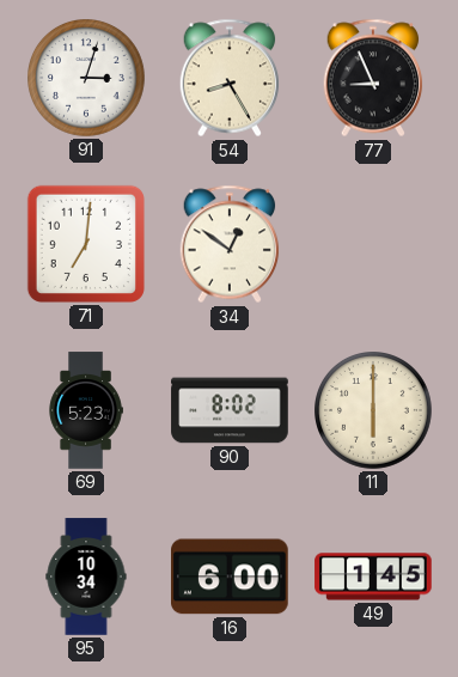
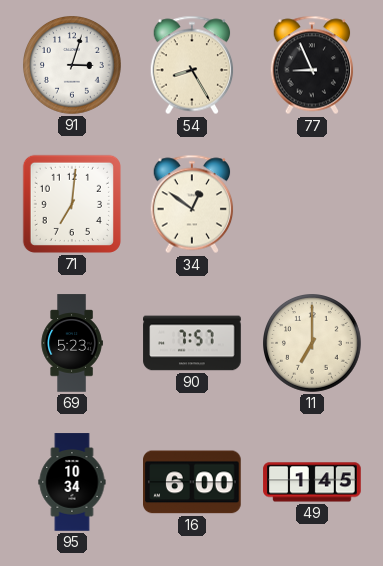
90: 8:02 -> 7:57
11: 6:00 -> 7:00
